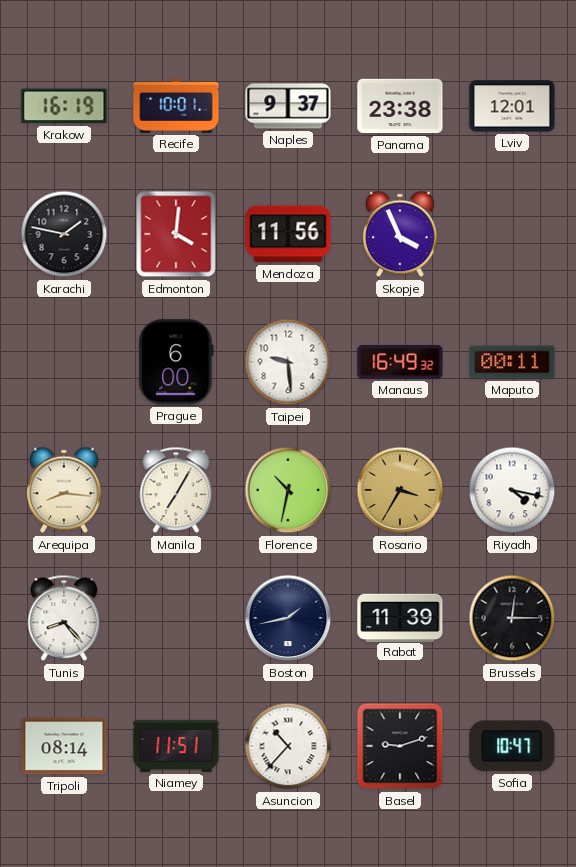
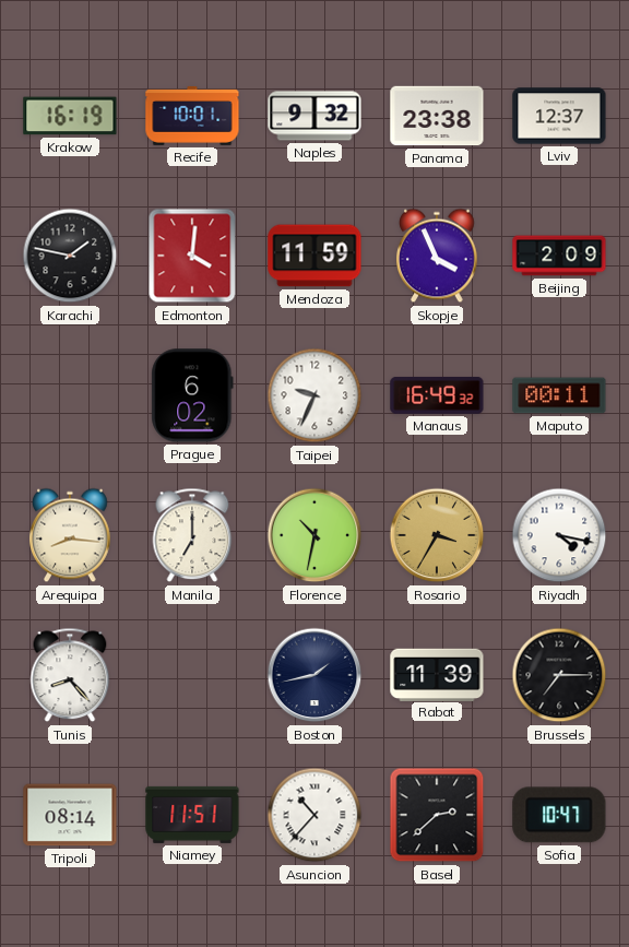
Naples: 9:37 -> 9:32
Lviv: 12:01 -> 12:37
Mendoza: 11:56 -> 11:59
Beijing: none -> 2:09
Prague: 6:00 -> 6:02
Taipei: 9:29 -> 9:34
Manila: 7:05 -> 7:00
Brussels: 12:15 -> 7:15
Basel: 9:12 -> 2:38
